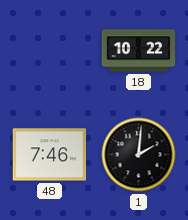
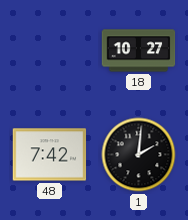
18: 10:22 -> 10:27
48: 7:46 -> 7:42
